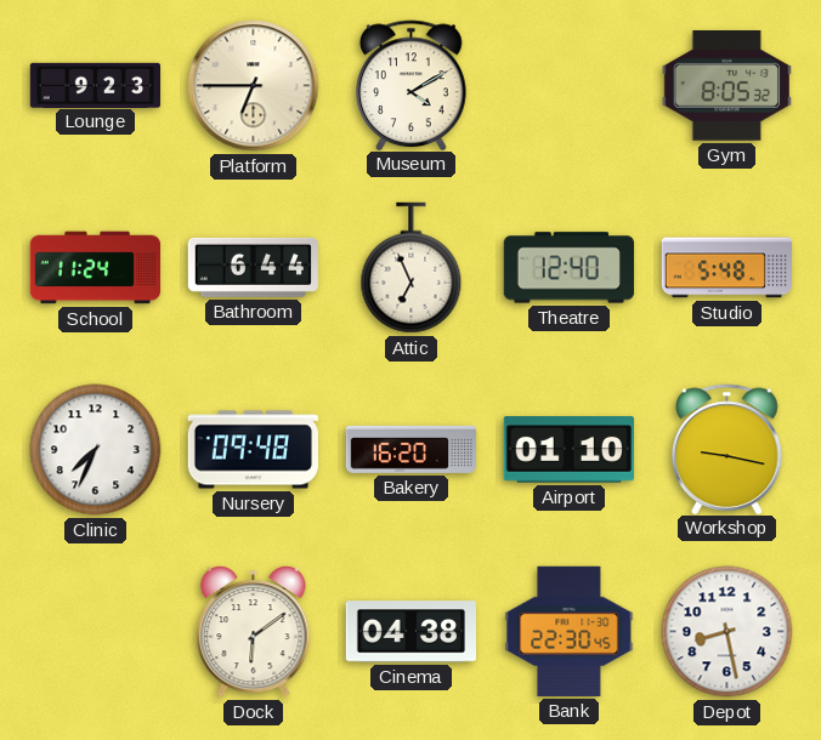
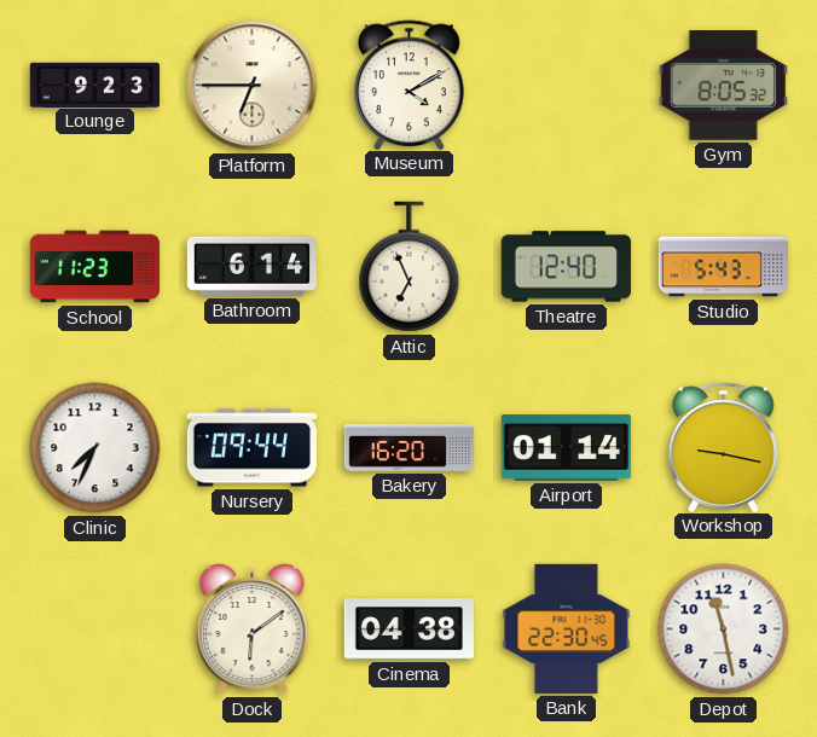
School: 11:24 -> 11:23
Bathroom: 6:44 -> 6:14
Studio: 5:48 -> 5:43
Nursery: 09:48 -> 09:44
Airport: 01:10 -> 01:14
Depot: 8:28 -> 11:28
